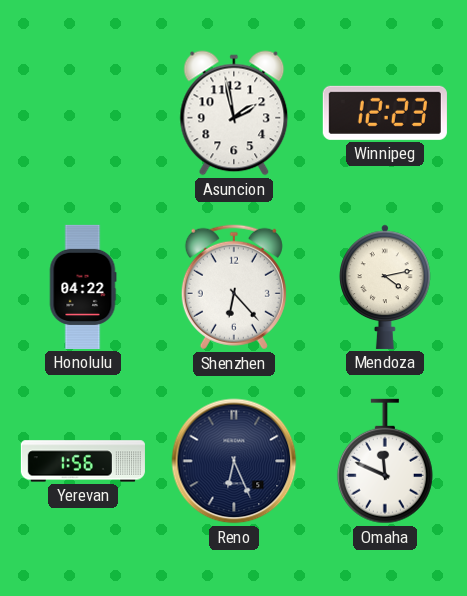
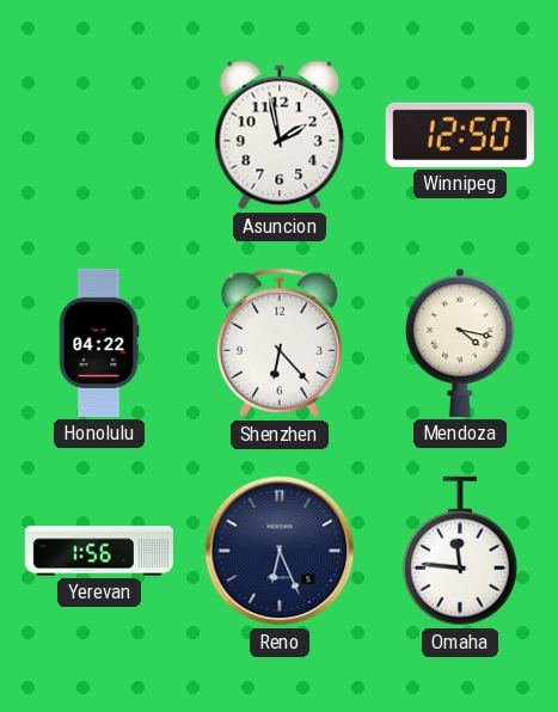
Winnipeg: 12:23 -> 12:50
Mendoza: 4:13 -> 4:17
Omaha: 11:49 -> 11:46
